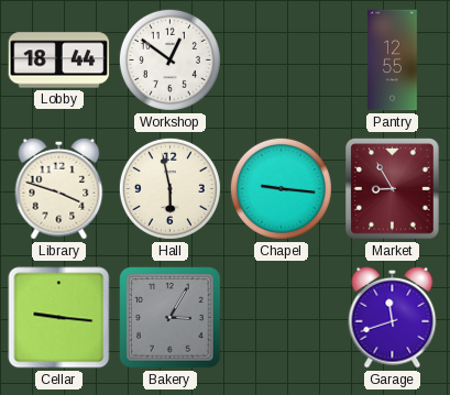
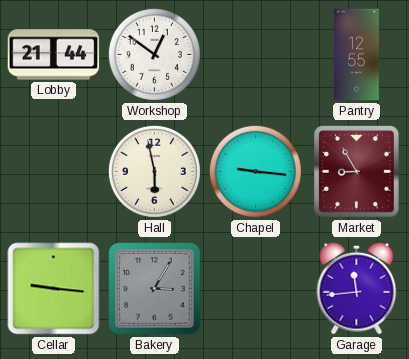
Lobby: 18:44 -> 21:44
Library: 3:48 -> none
Garage: 11:42 -> 11:44
